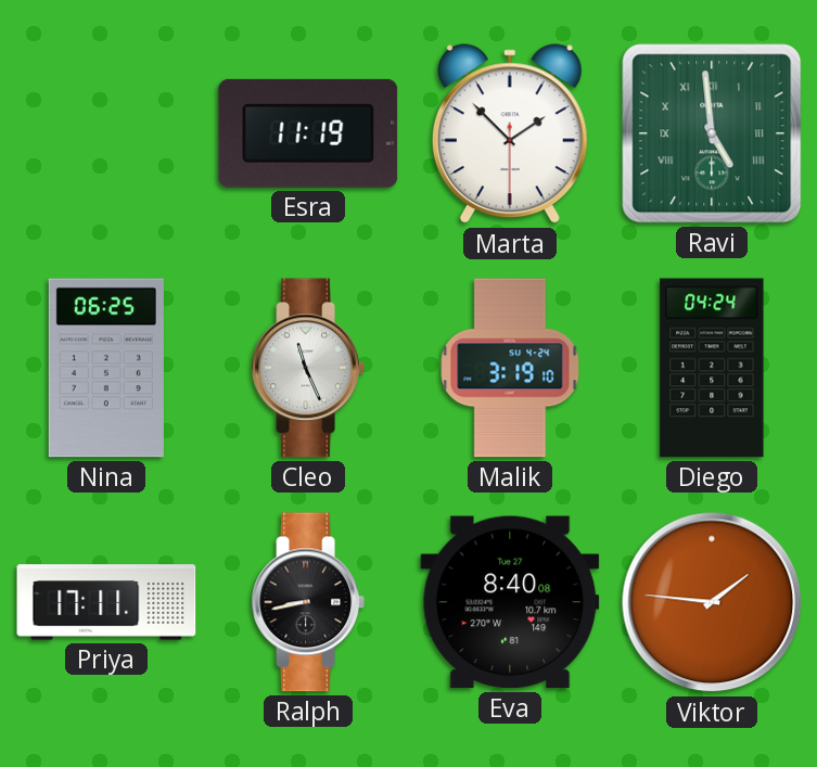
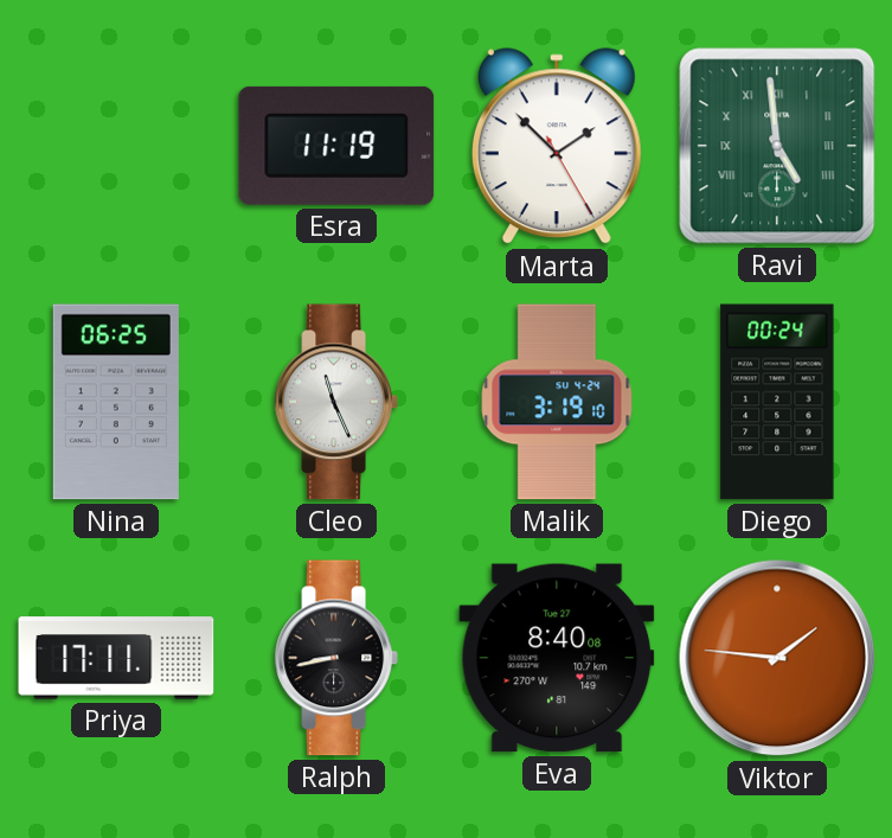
Marta: 1:52:30 -> 1:52:25
Diego: 04:24 -> 00:24
